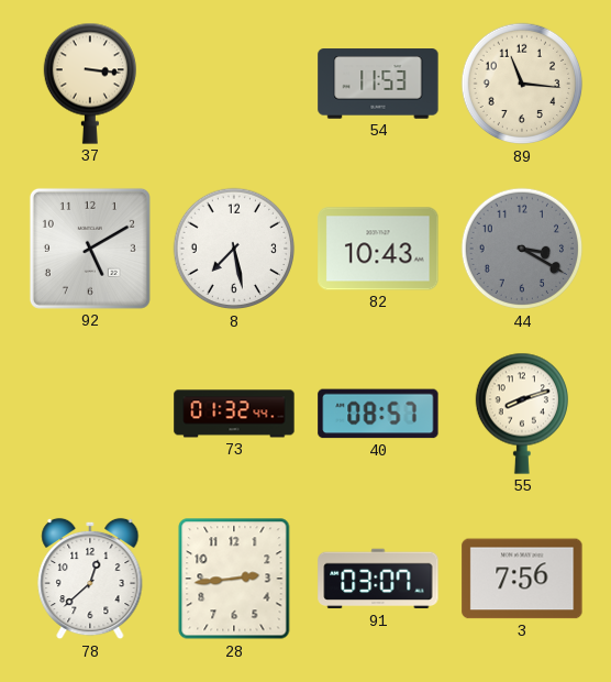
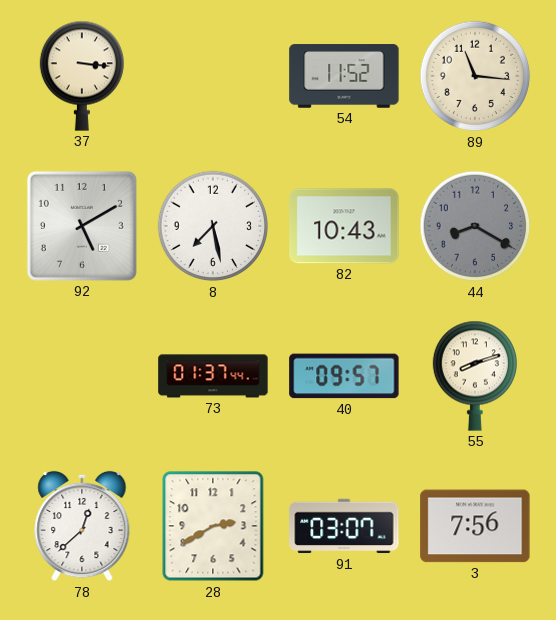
54: 11:53 -> 11:52
44: 3:20 -> 8:20
73: 01:32 -> 01:37
40: 08:57 -> 09:57
28: 2:44 -> 2:40
